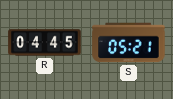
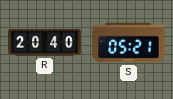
R: 04:45 -> 20:40
